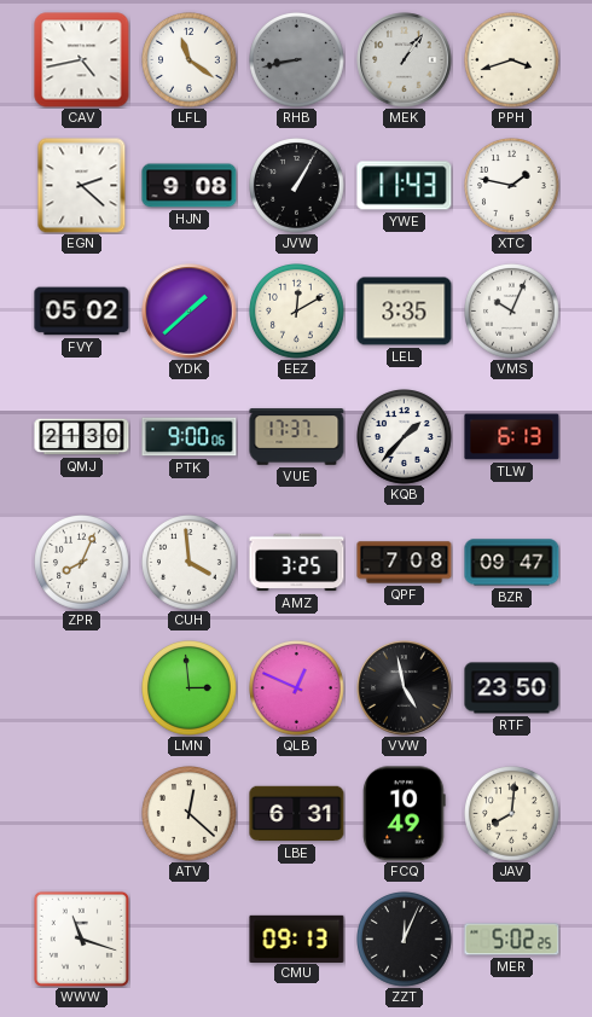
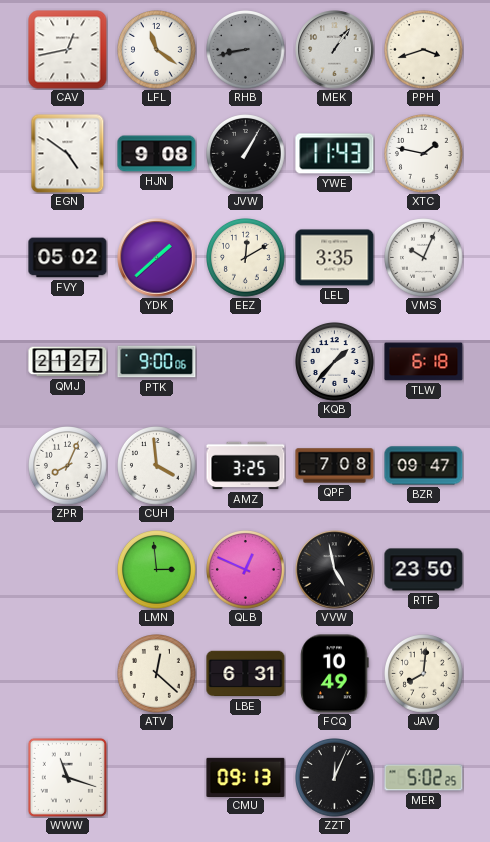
CAV: 4:43 -> 12:43
EGN: 2:22 -> 4:51
QMJ: 21:30 -> 21:27
VUE: 17:37 -> none
TLW: 6:13 -> 6:18
